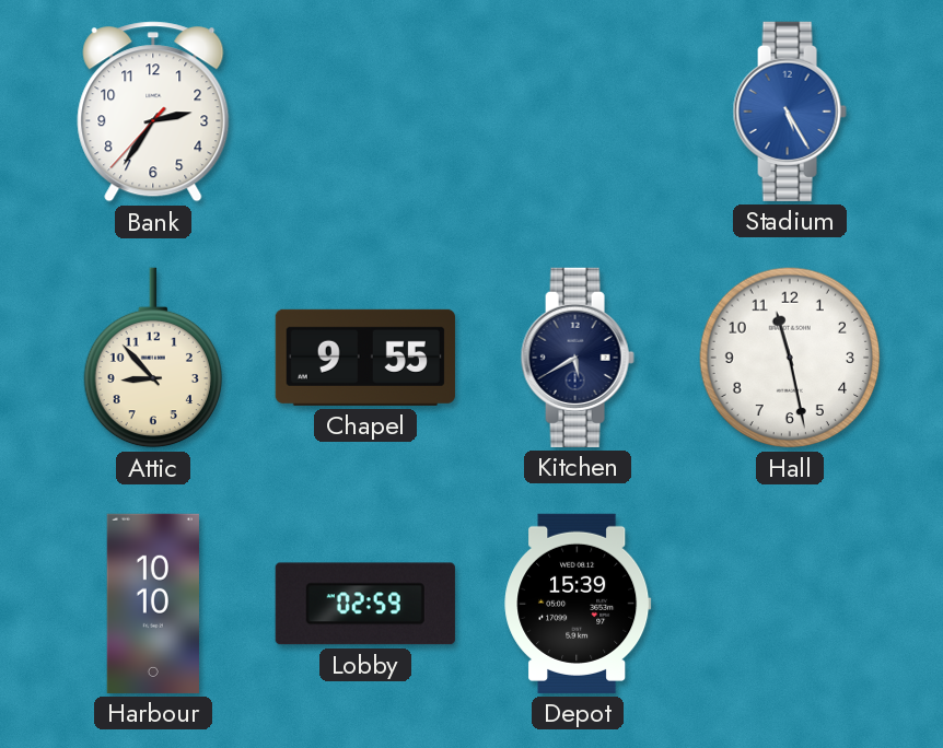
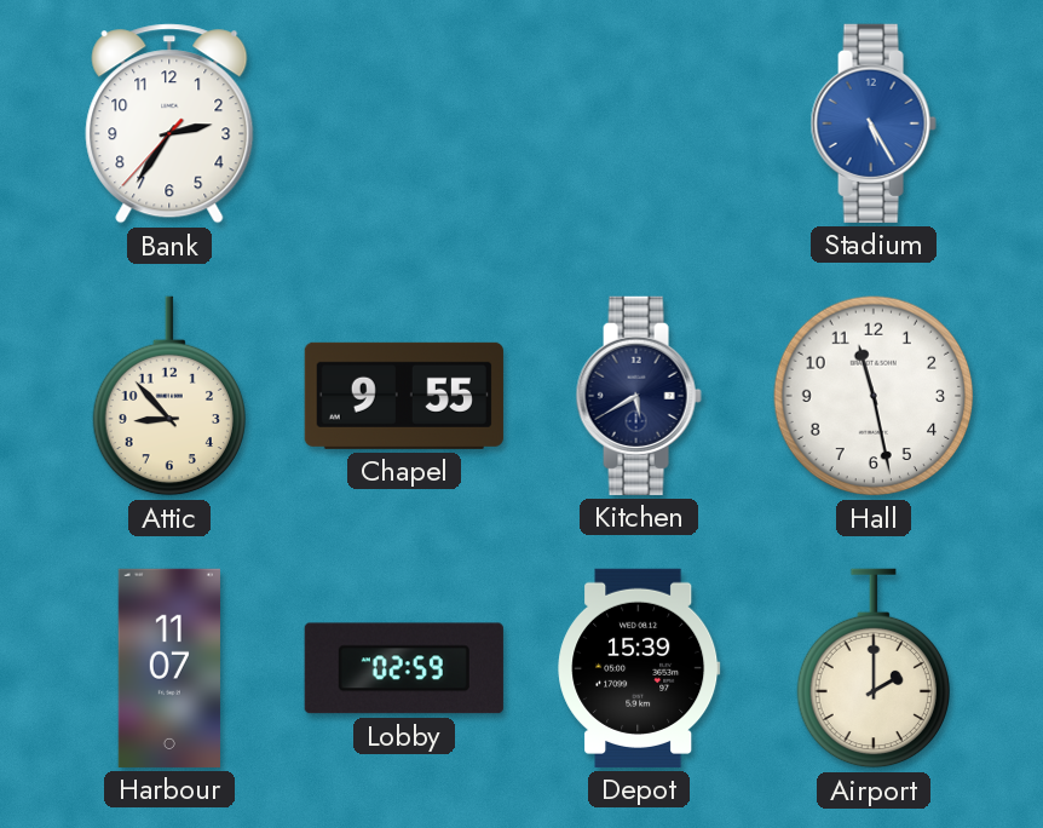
Harbour: 10:10 -> 11:07
Airport: none -> 2:00
